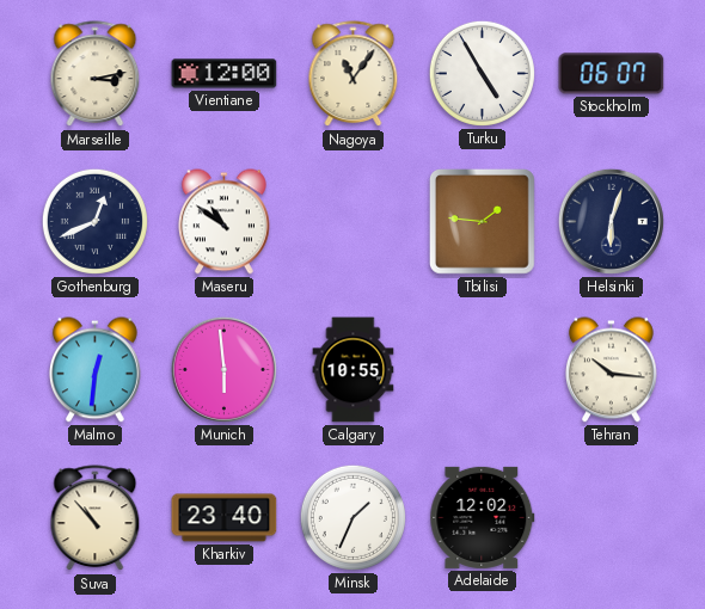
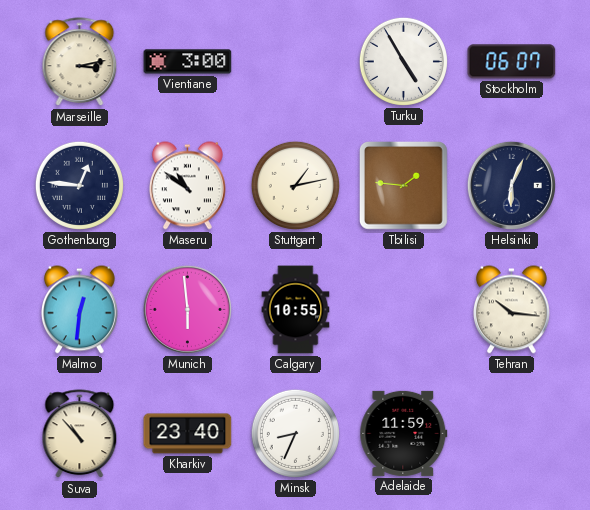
Vientiane: 12:00 -> 3:00
Nagoya: 11:06 -> none
Gothenburg: 12:41 -> 12:46
Stuttgart: none -> 1:13
Helsinki: 6:03 -> 6:04
Minsk: 1:34 -> 8:34
Adelaide: 12:02 -> 11:59
